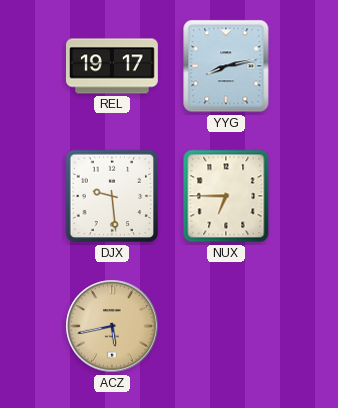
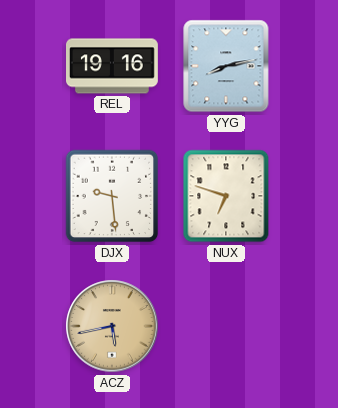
REL: 19:17 -> 19:16
NUX: 6:45 -> 6:48
